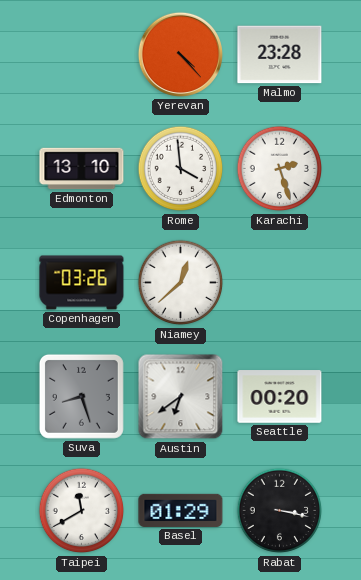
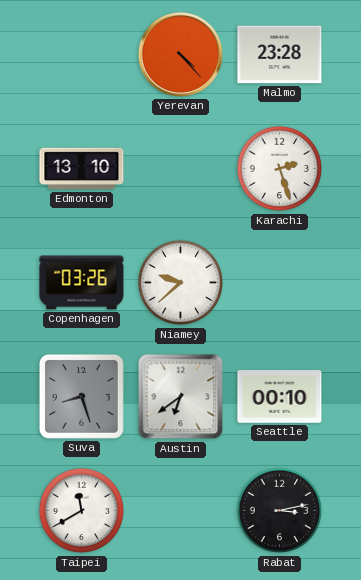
Rome: 3:59 -> none
Niamey: 12:38 -> 9:38
Seattle: 00:20 -> 00:10
Basel: 01:29 -> none
Rabat: 3:17 -> 3:13
